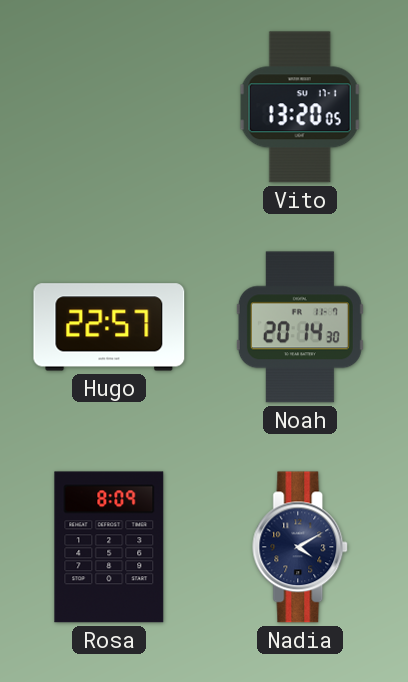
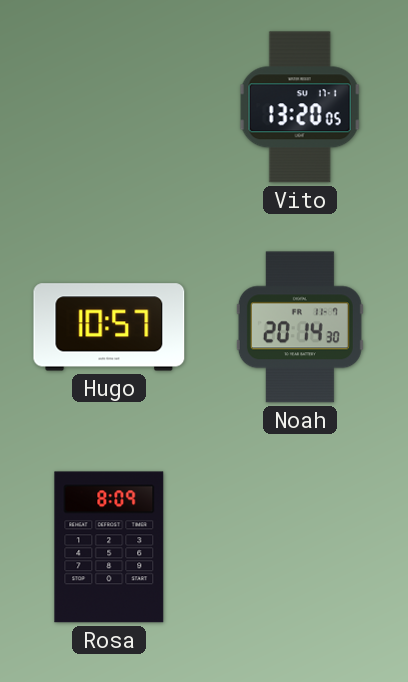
Hugo: 22:57 -> 10:57
Nadia: 4:10 -> none
